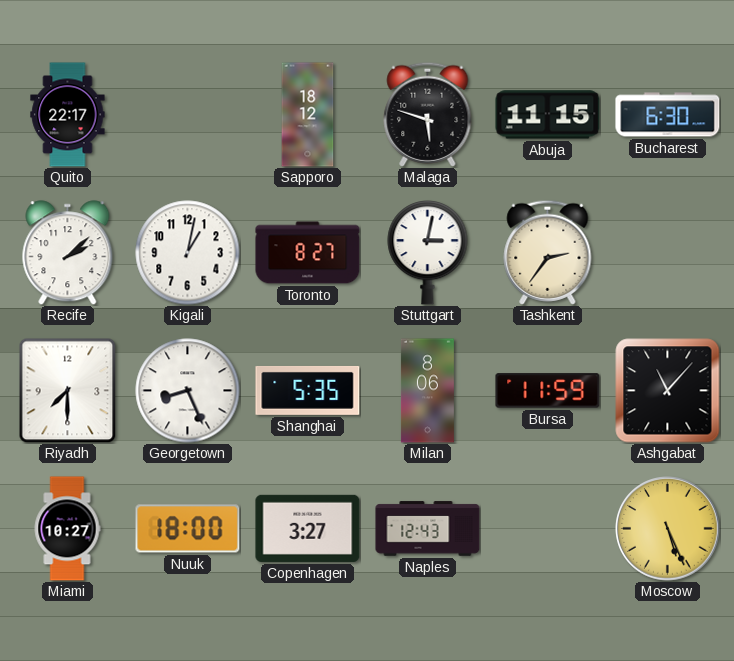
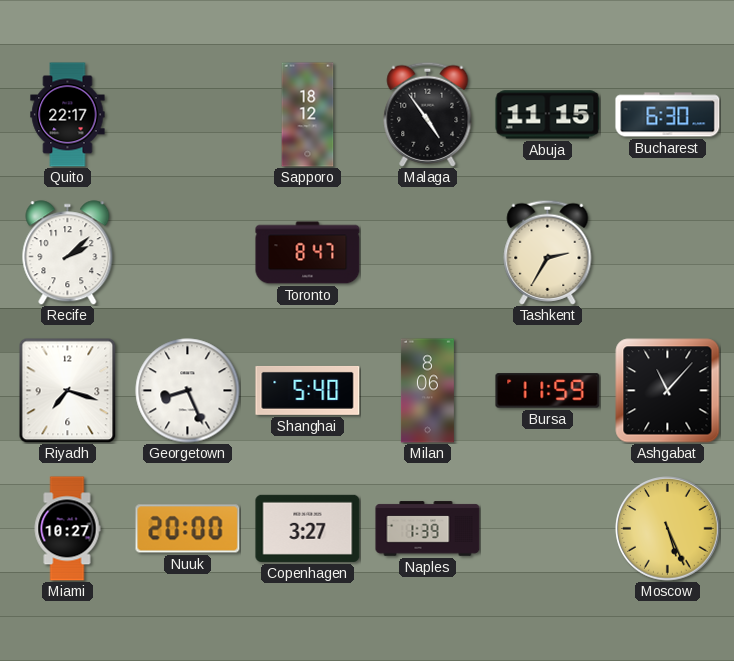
Malaga: 5:48 -> 4:54
Kigali: 1:02 -> none
Toronto: 8:27 -> 8:47
Stuttgart: 3:02 -> none
Tashkent: 2:36 -> 2:35
Riyadh: 7:30 -> 7:18
Shanghai: 5:35 -> 5:40
Nuuk: 18:00 -> 20:00
Naples: 12:43 -> 1:39
